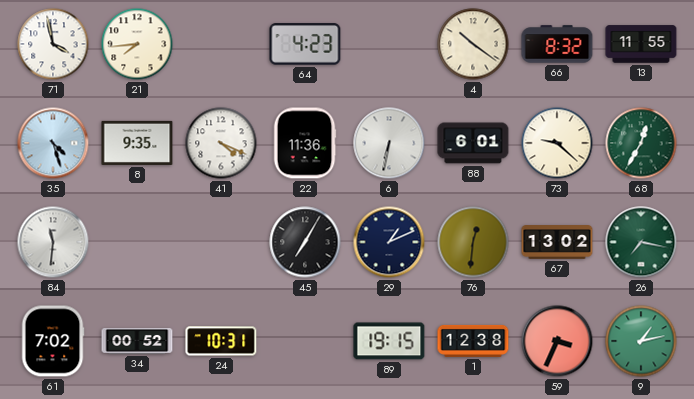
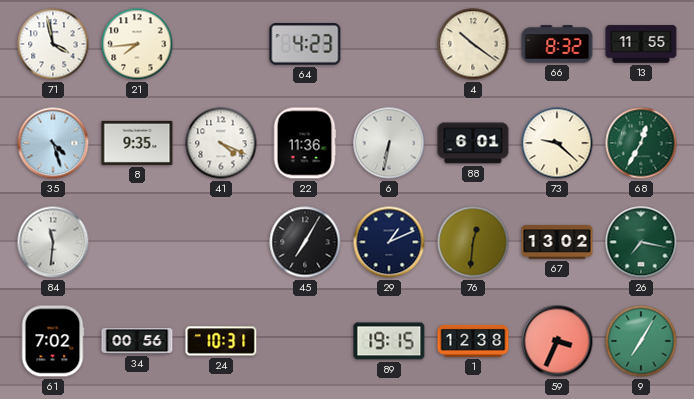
34: 00:52 -> 00:56
9: 1:13 -> 7:05
